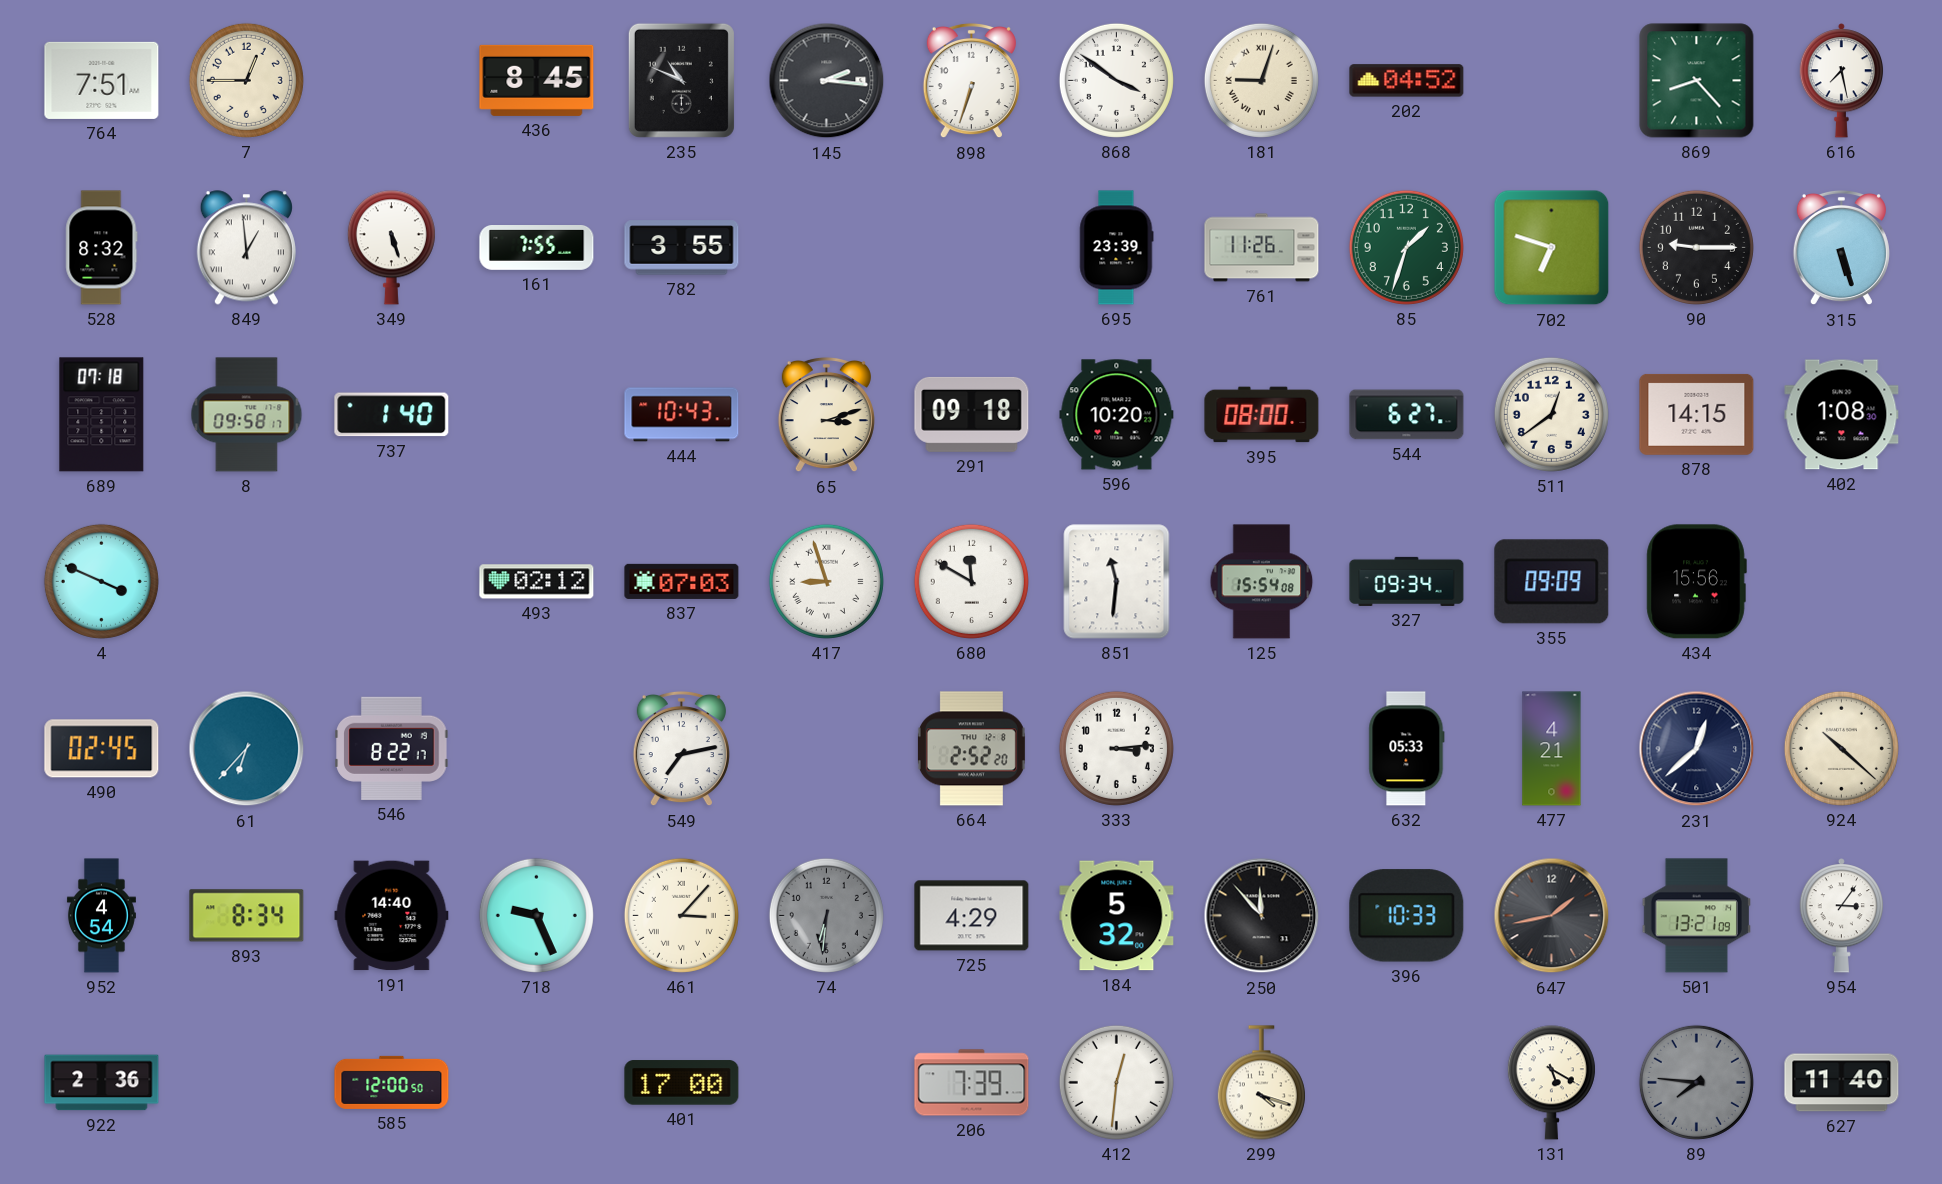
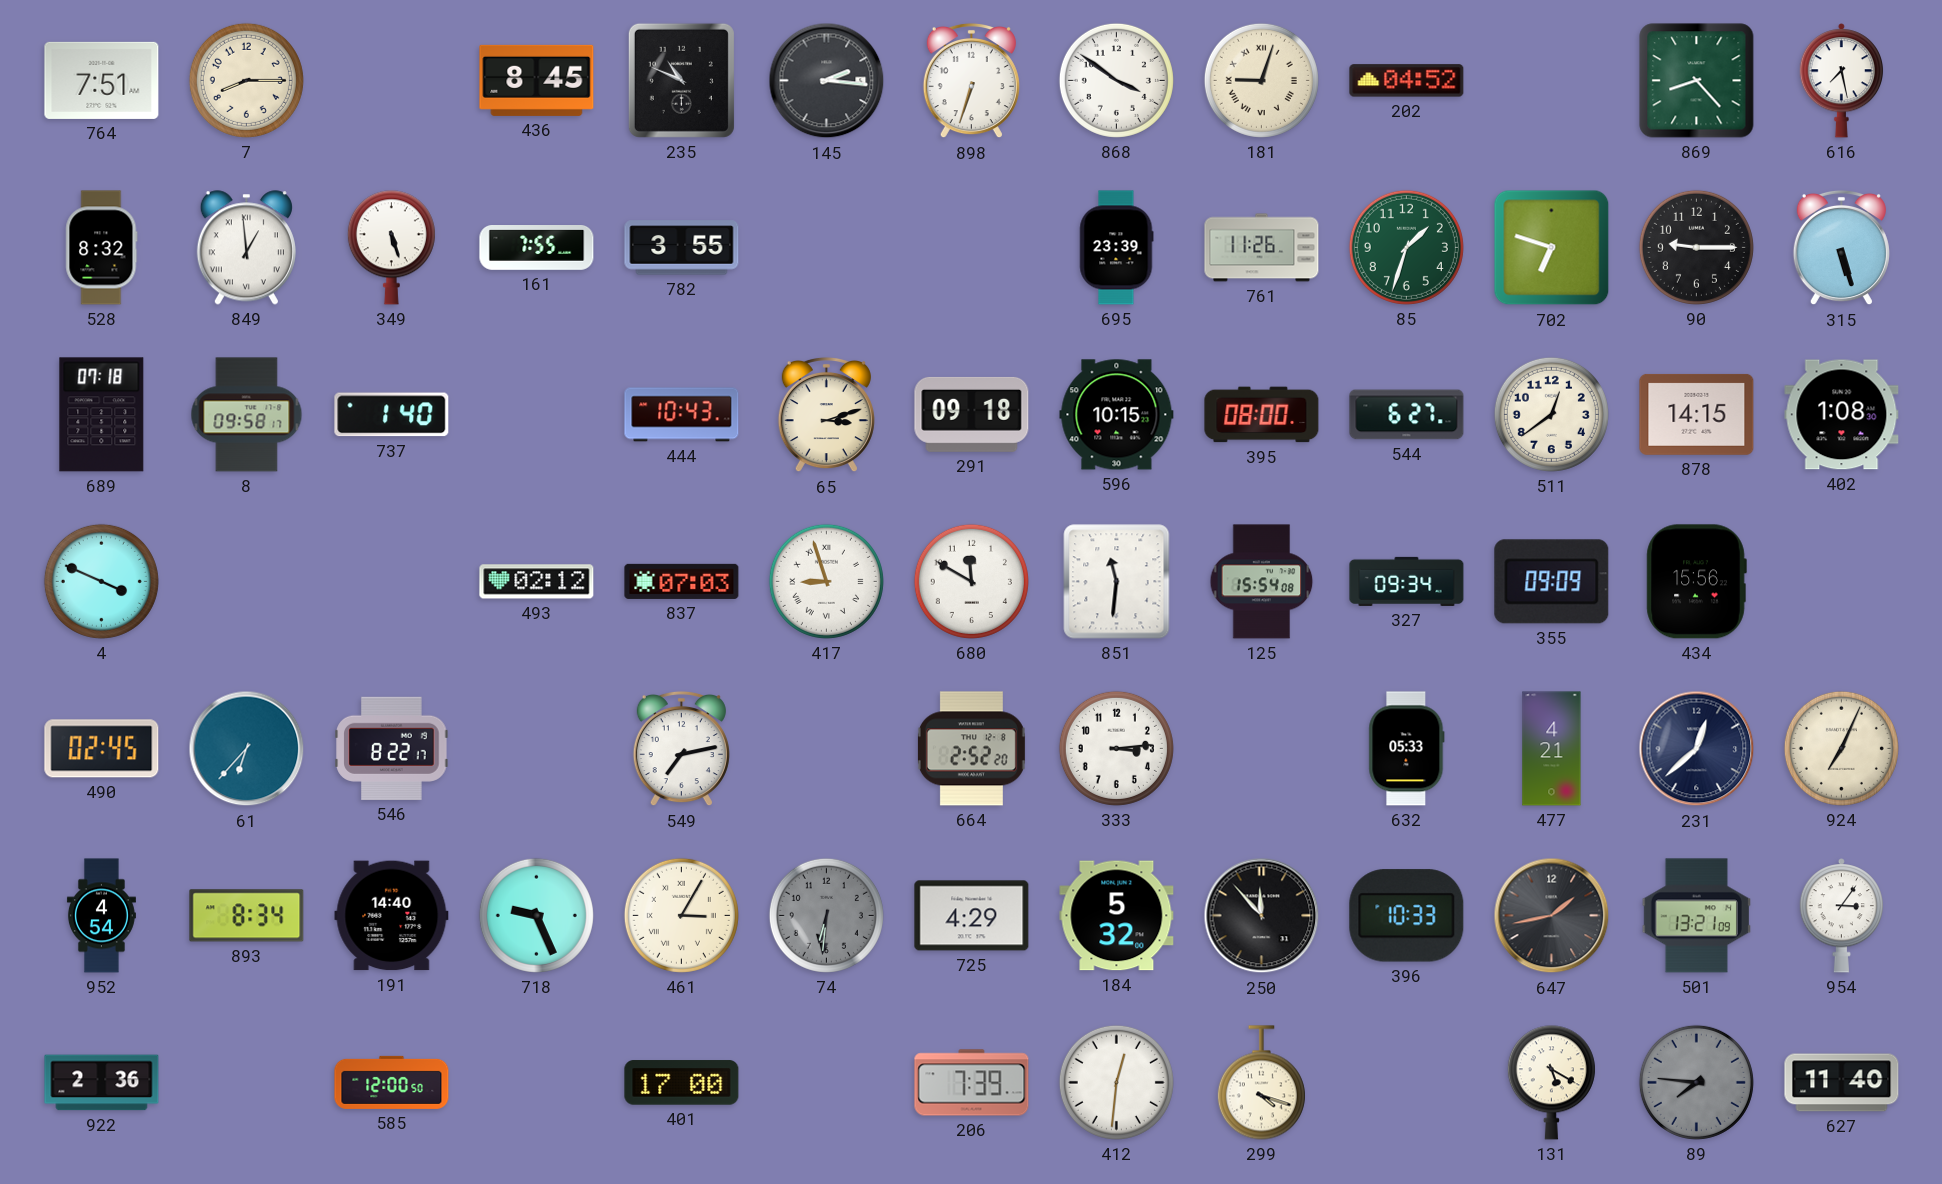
7: 12:45 -> 8:15
596: 10:20 -> 10:15
924: 10:22 -> 7:04
461: 3:07 -> 3:05
